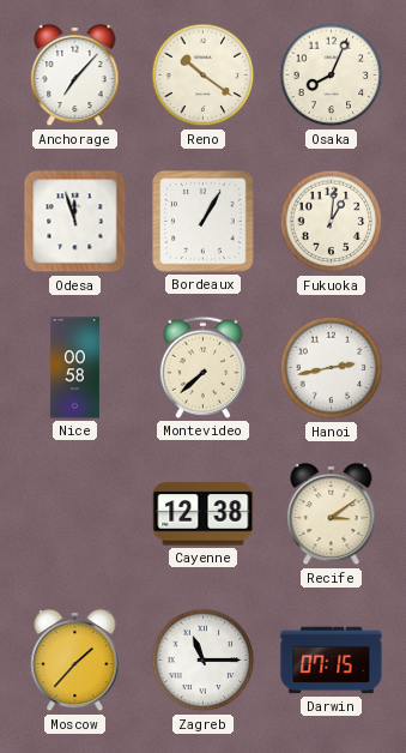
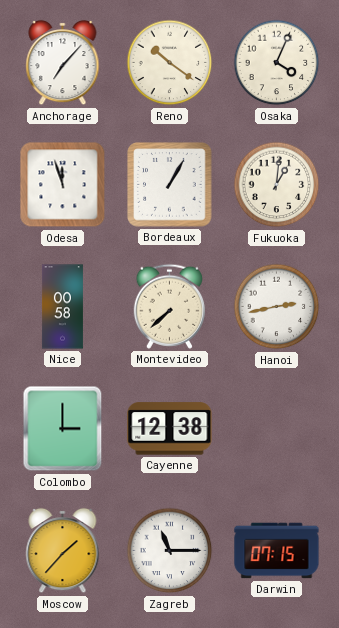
Osaka: 8:04 -> 4:04
Colombo: none -> 3:00
Recife: 3:09 -> none
